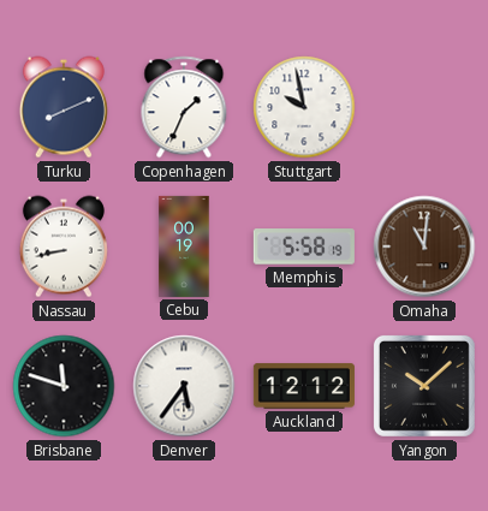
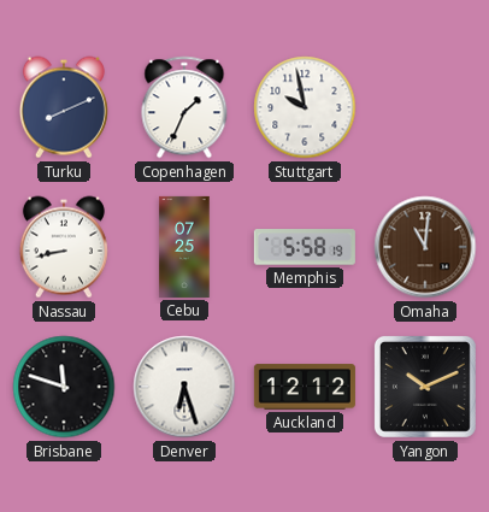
Cebu: 00:19 -> 07:25
Denver: 5:36 -> 6:27
Yangon: 10:08 -> 10:11
